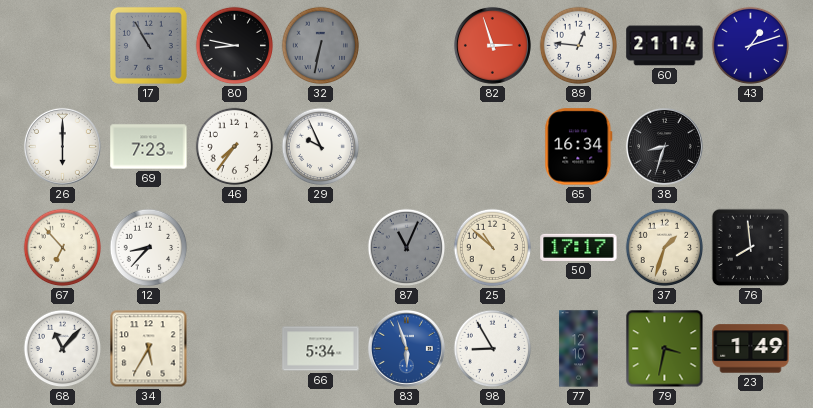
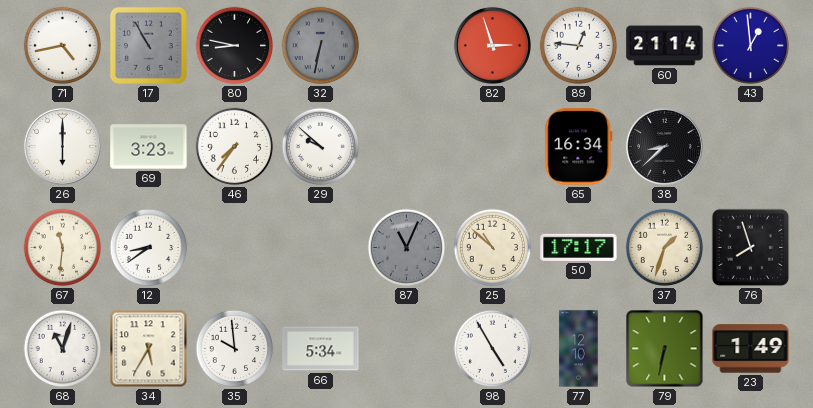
71: none -> 4:43
43: 1:12 -> 12:59
69: 7:23 -> 3:23
29: 9:56 -> 9:52
38: 8:33 -> 8:38
67: 6:53 -> 11:31
12: 8:37 -> 8:39
76: 7:59 -> 7:57
68: 11:07 -> 11:03
35: none -> 9:59
83: 5:57 -> none
98: 8:55 -> 4:55
79: 3:32 -> 6:32
